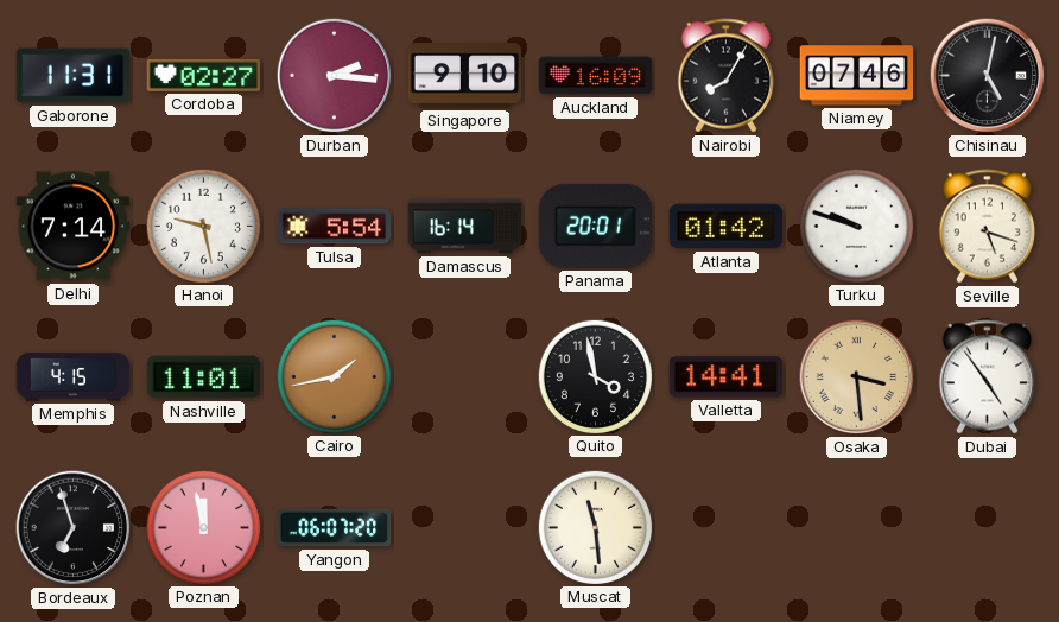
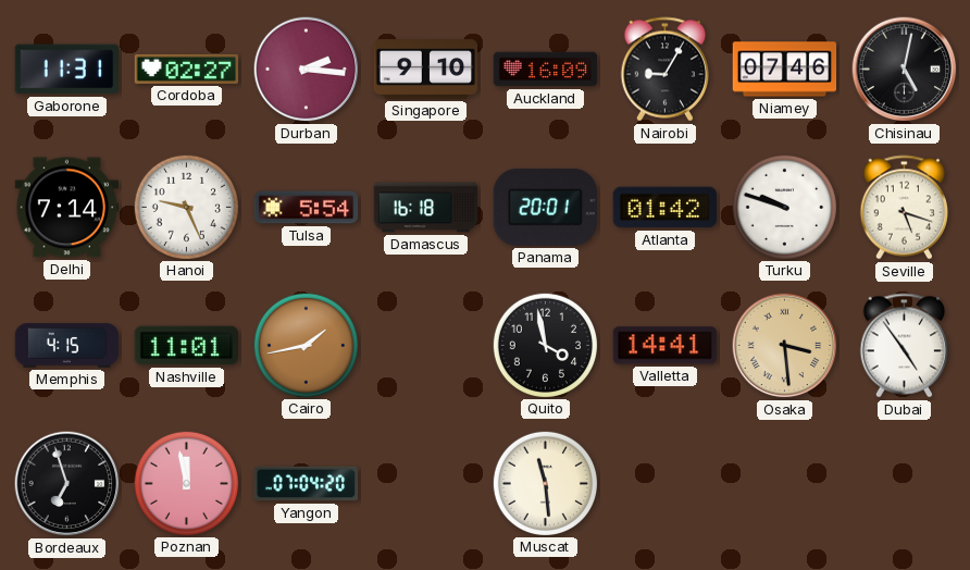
Nairobi: 8:05 -> 9:05
Hanoi: 9:28 -> 9:26
Damascus: 16:14 -> 16:18
Yangon: 06:07 -> 07:04
